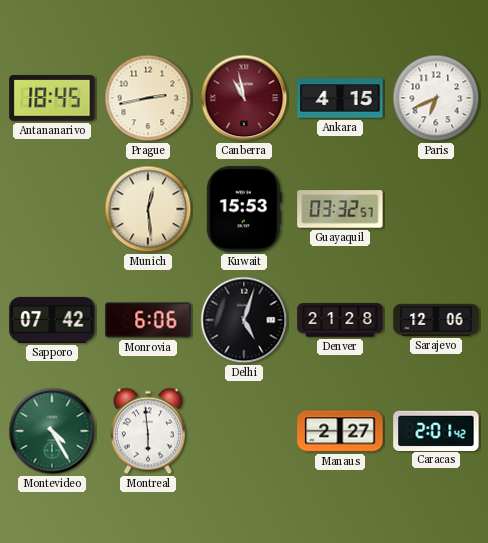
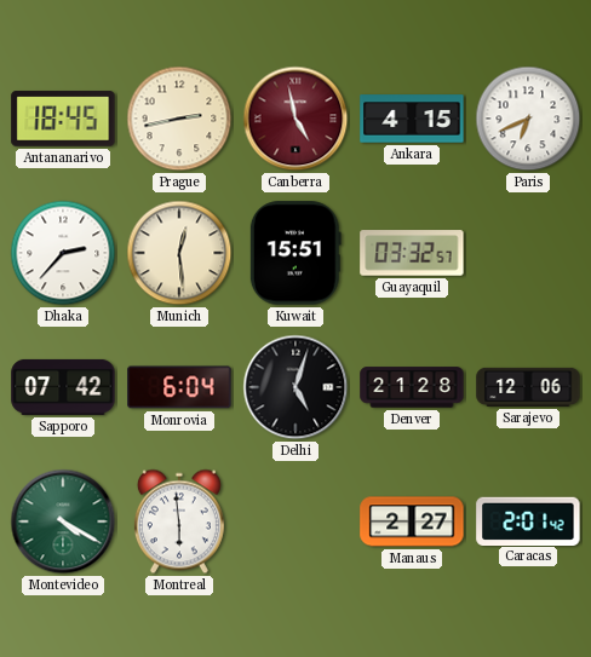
Canberra: 10:58 -> 4:58
Dhaka: none -> 2:37
Kuwait: 15:53 -> 15:51
Monrovia: 6:06 -> 6:04
Montevideo: 4:25 -> 4:20
